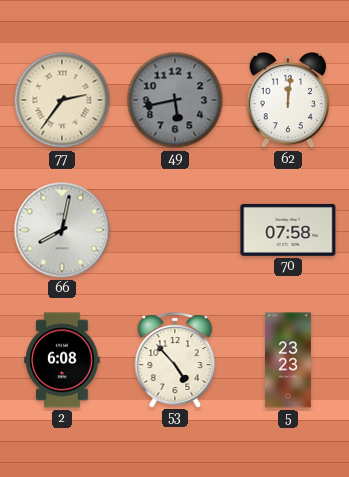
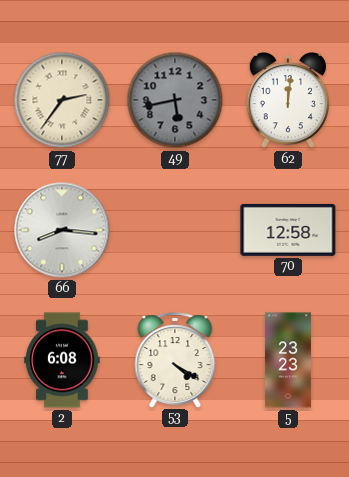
66: 8:02 -> 8:16
70: 07:58 -> 12:58
53: 4:53 -> 4:20
